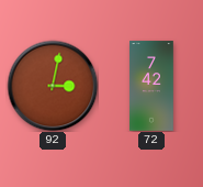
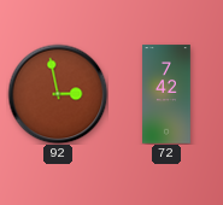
92: 3:02 -> 2:58
